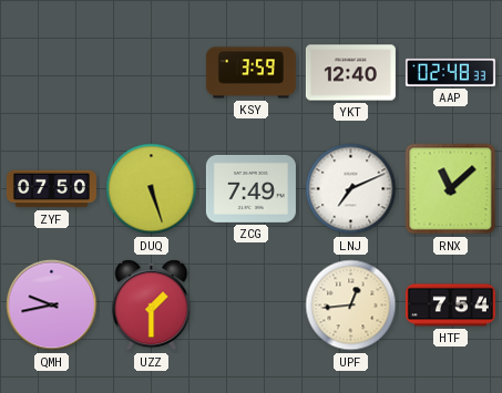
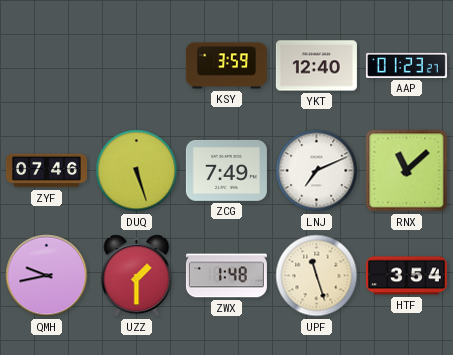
AAP: 02:48 -> 01:23
ZYF: 07:50 -> 07:46
ZWX: none -> 1:48
UPF: 12:44 -> 11:27
HTF: 7:54 -> 3:54
